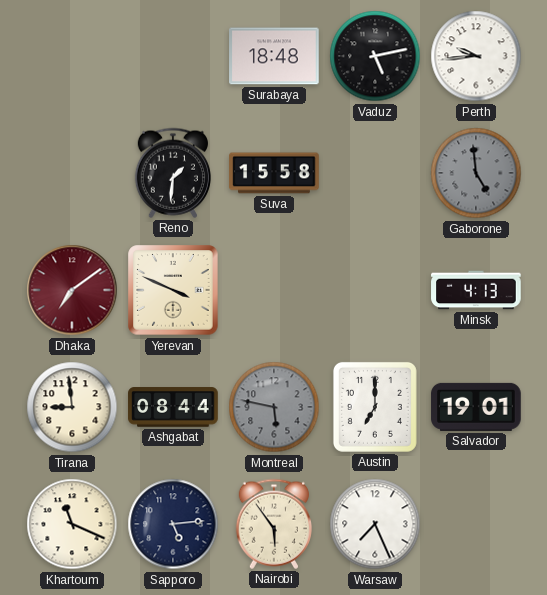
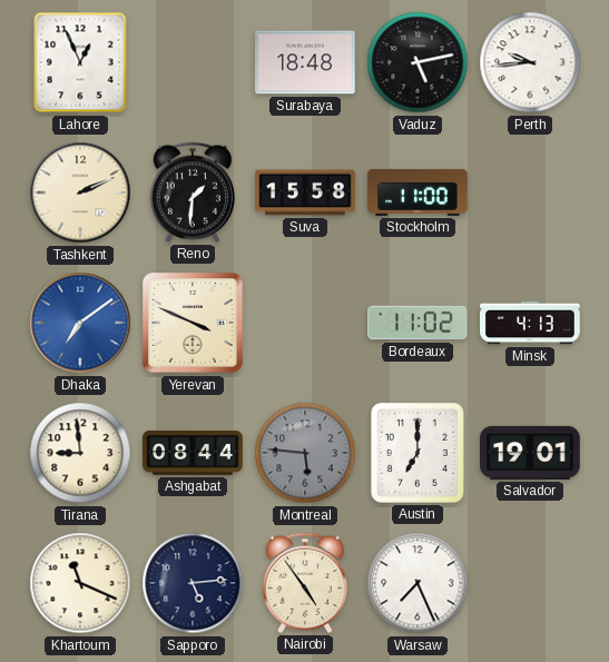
Lahore: none -> 12:56
Tashkent: none -> 2:11
Stockholm: none -> 11:00
Gaborone: 4:59 -> none
Dhaka dial: burgundy -> blue
Bordeaux: none -> 11:02
Montreal: 5:47 -> 5:46
Nairobi: 5:54 -> 4:54
